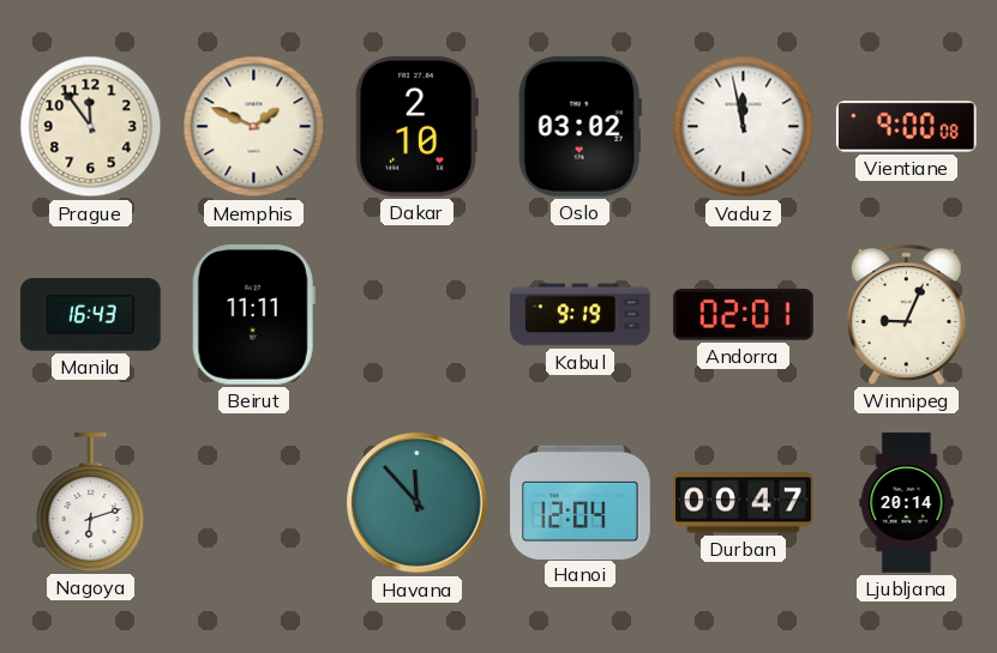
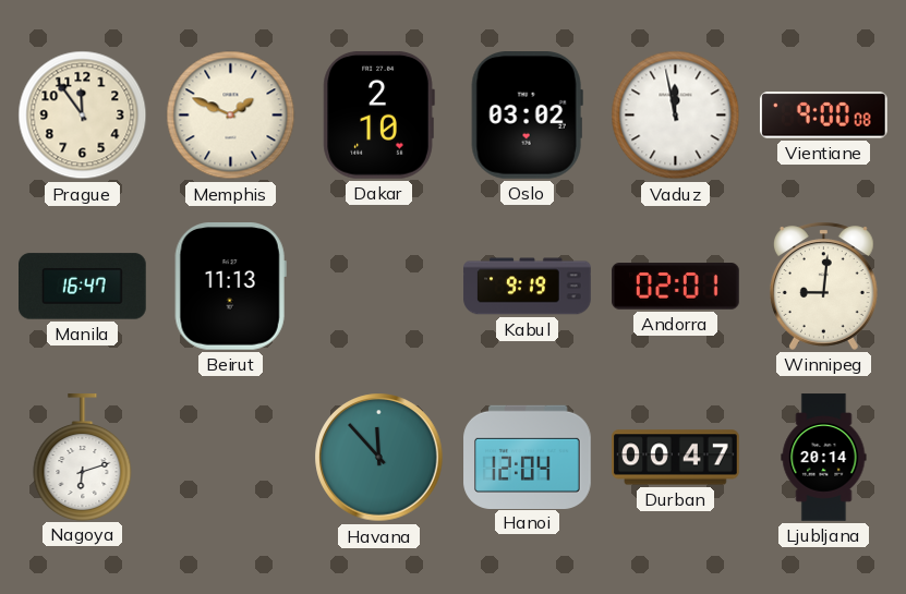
Manila: 16:43 -> 16:47
Beirut: 11:11 -> 11:13
Winnipeg: 9:04 -> 9:01
